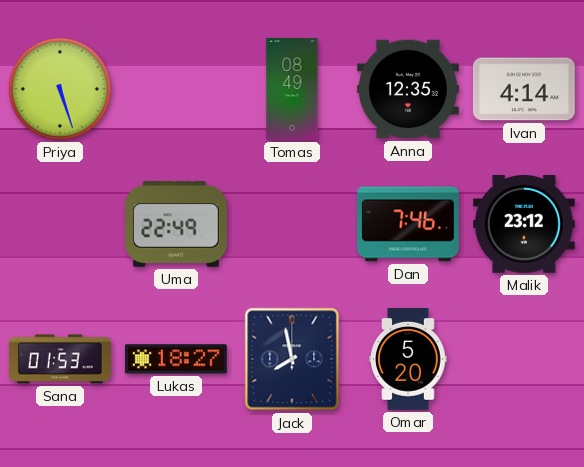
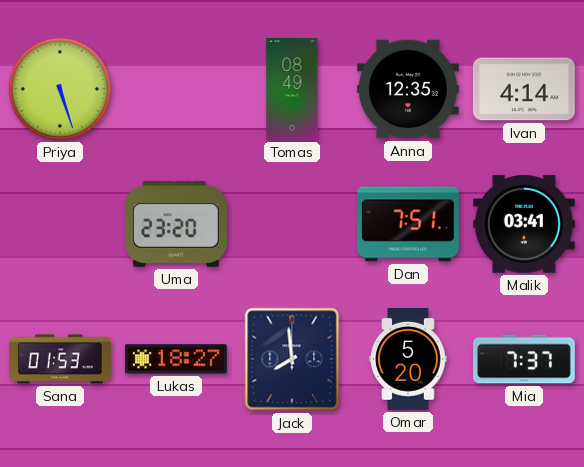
Uma: 22:49 -> 23:20
Dan: 7:46 -> 7:51
Malik: 23:12 -> 03:41
Jack: 7:58 -> 7:59
Mia: none -> 7:37
